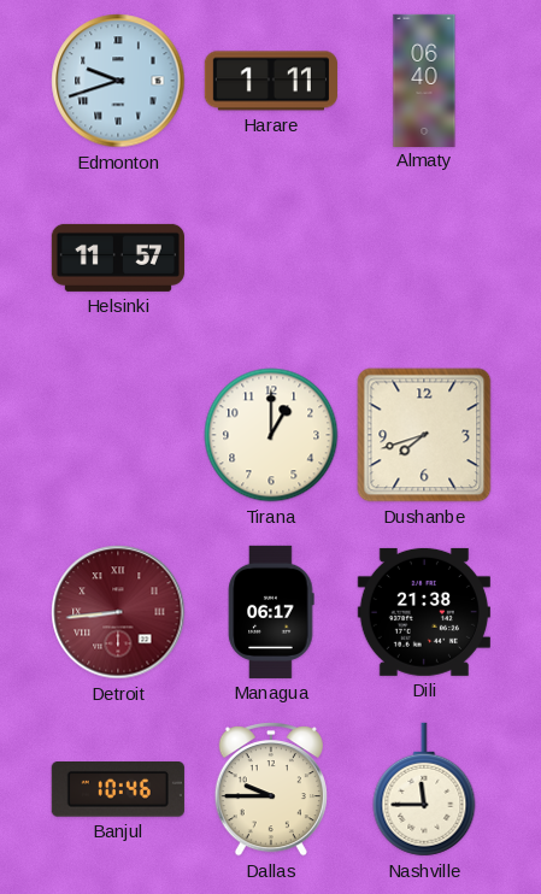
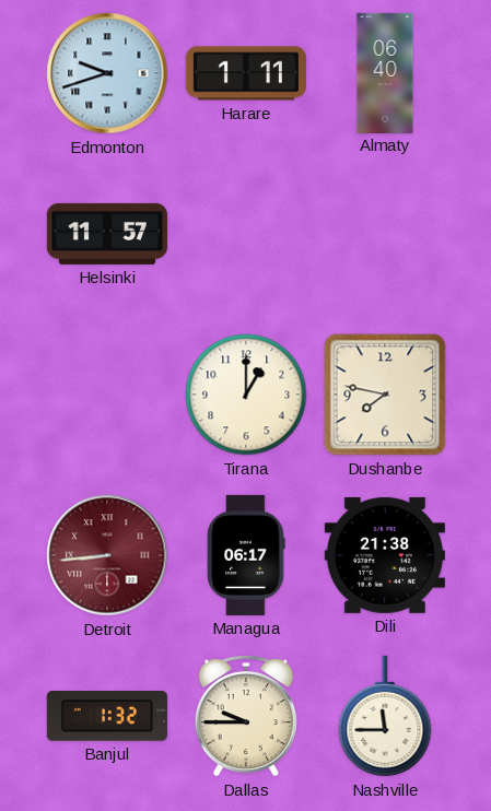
Dushanbe: 7:42 -> 7:47
Banjul: 10:46 -> 1:32
